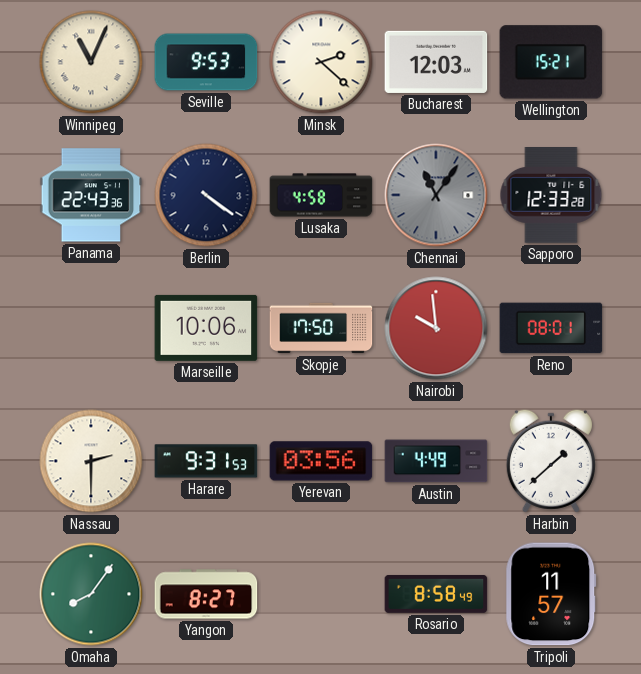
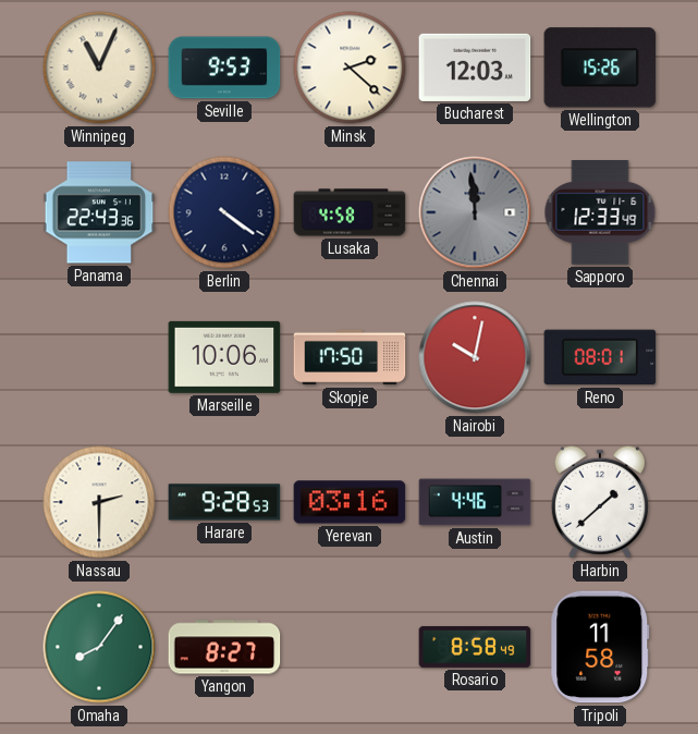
Wellington: 15:21 -> 15:26
Chennai: 11:06 -> 11:59
Sapporo: 12:33:28 -> 12:33:49
Nairobi: 9:59 -> 10:02
Harare: 9:31 -> 9:28
Yerevan: 03:56 -> 03:16
Austin: 4:49 -> 4:46
Tripoli: 11:57 -> 11:58
